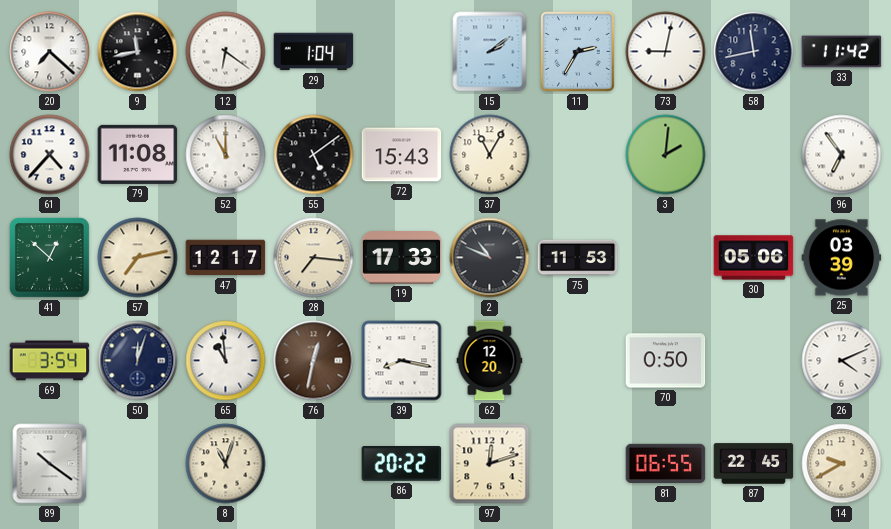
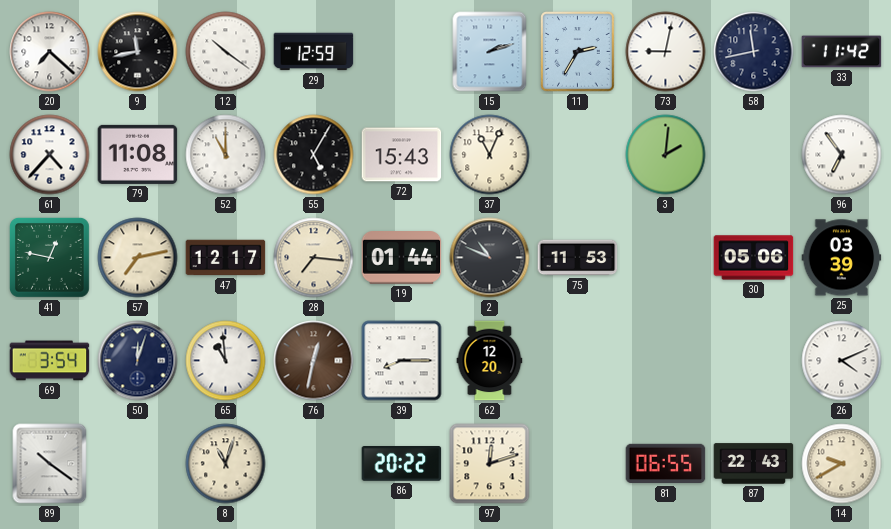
12: 6:21 -> 10:21
29: 1:04 -> 12:59
15: 2:09 -> 2:12
55: 5:09 -> 5:05
37: 11:05 -> 11:04
41: 12:52 -> 12:47
19: 17:33 -> 01:44
39: 8:17 -> 8:15
70: 0:50 -> none
87: 22:45 -> 22:43
